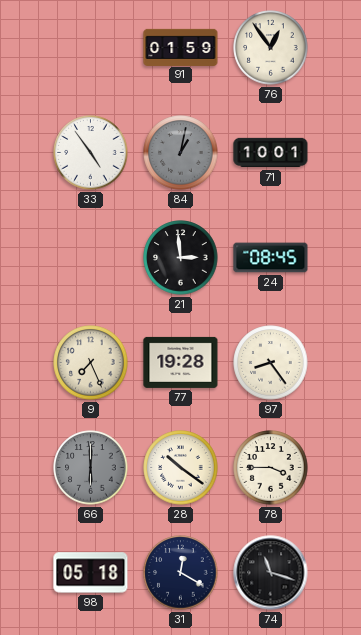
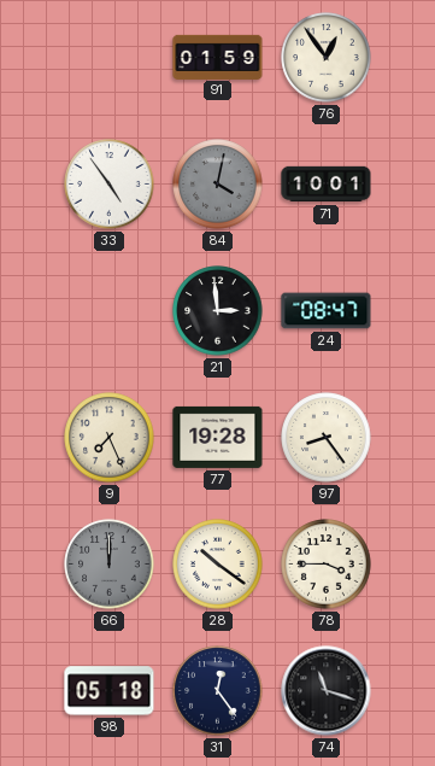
84: 1:02 -> 4:02
24: 08:45 -> 08:47
66: 6:00 -> 12:00
31: 12:20 -> 12:24
